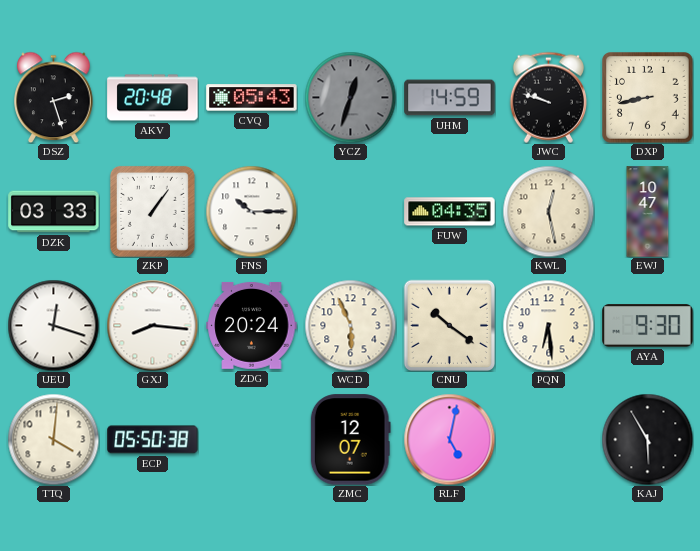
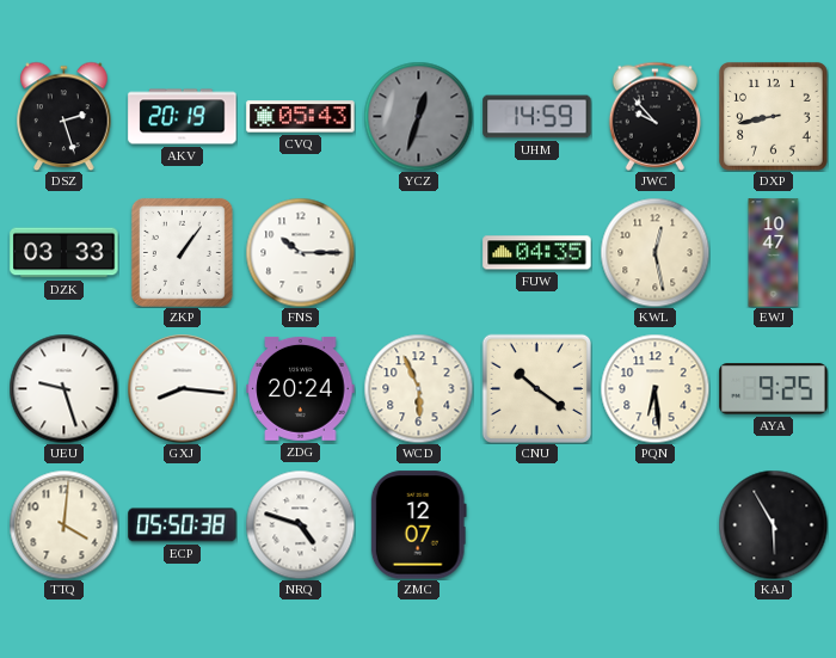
AKV: 20:48 -> 20:19
JWC: 9:48 -> 9:53
UEU: 12:18 -> 9:27
AYA: 9:30 -> 9:25
NRQ: none -> 4:48
RLF: 5:02 -> none
